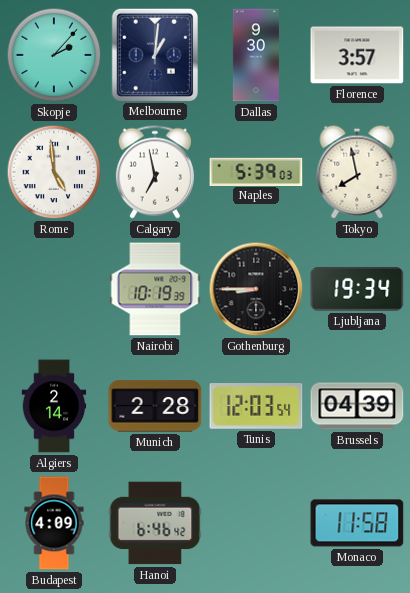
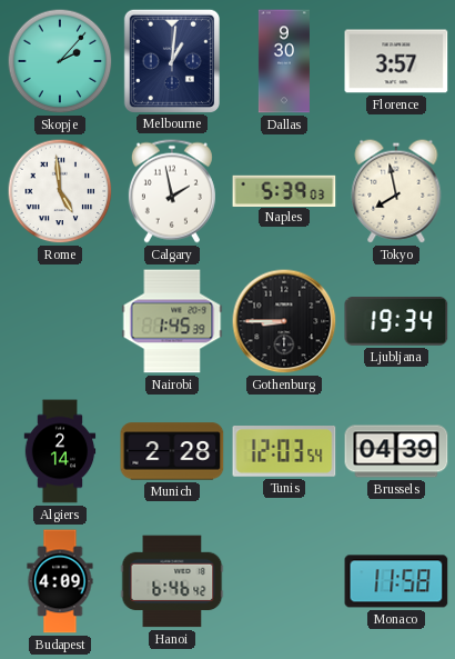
Calgary: 6:58 -> 1:58
Nairobi: 10:19 -> 1:45
